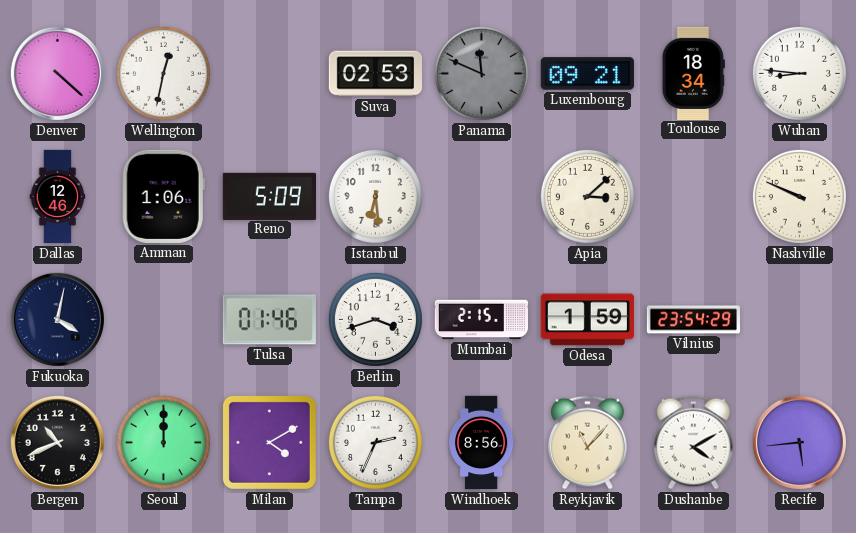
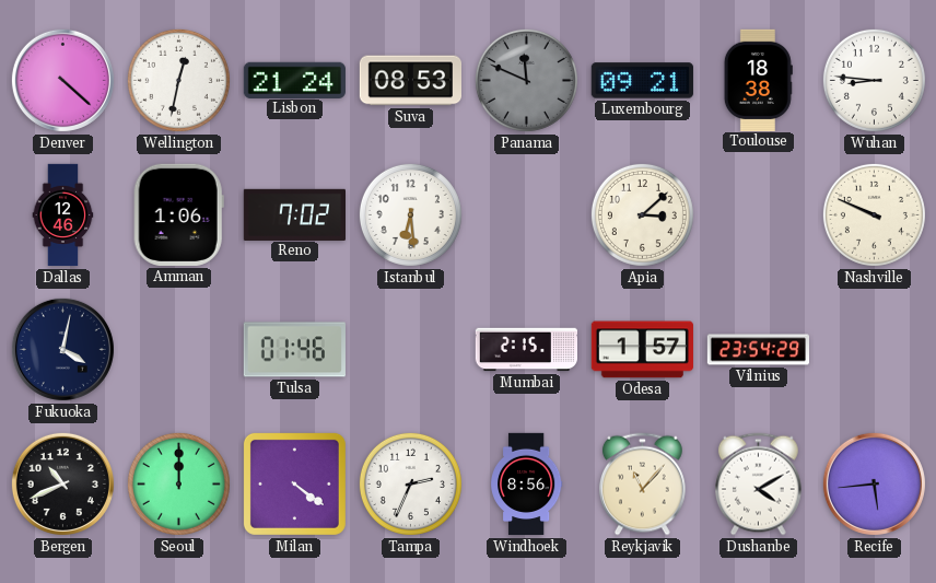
Lisbon: none -> 21:24
Suva: 02:53 -> 08:53
Toulouse: 18:34 -> 18:38
Reno: 5:09 -> 7:02
Berlin: 3:42 -> none
Odesa: 1:59 -> 1:57
Milan: 4:10 -> 4:21
